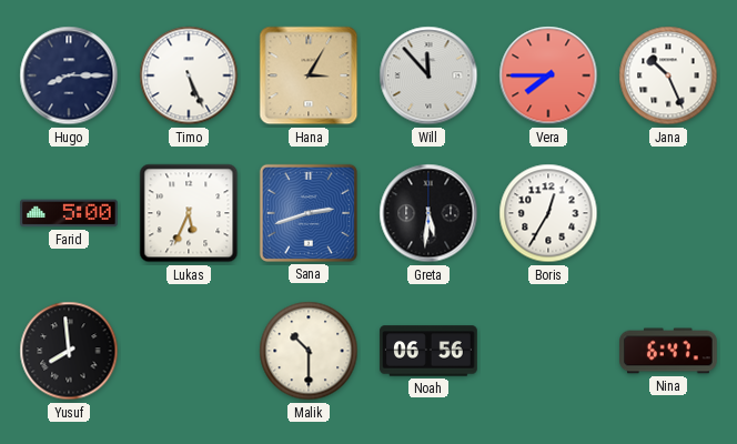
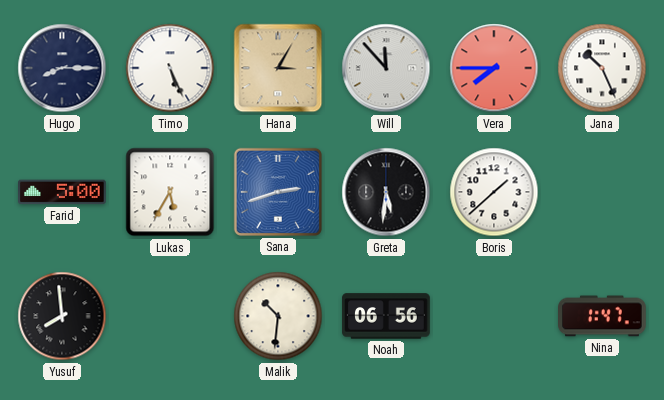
Lukas: 5:34 -> 5:35
Boris: 12:35 -> 1:38
Malik: 10:30 -> 10:31
Nina: 6:47 -> 1:47
